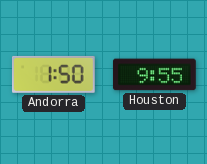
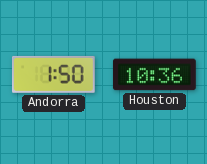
Houston: 9:55 -> 10:36
